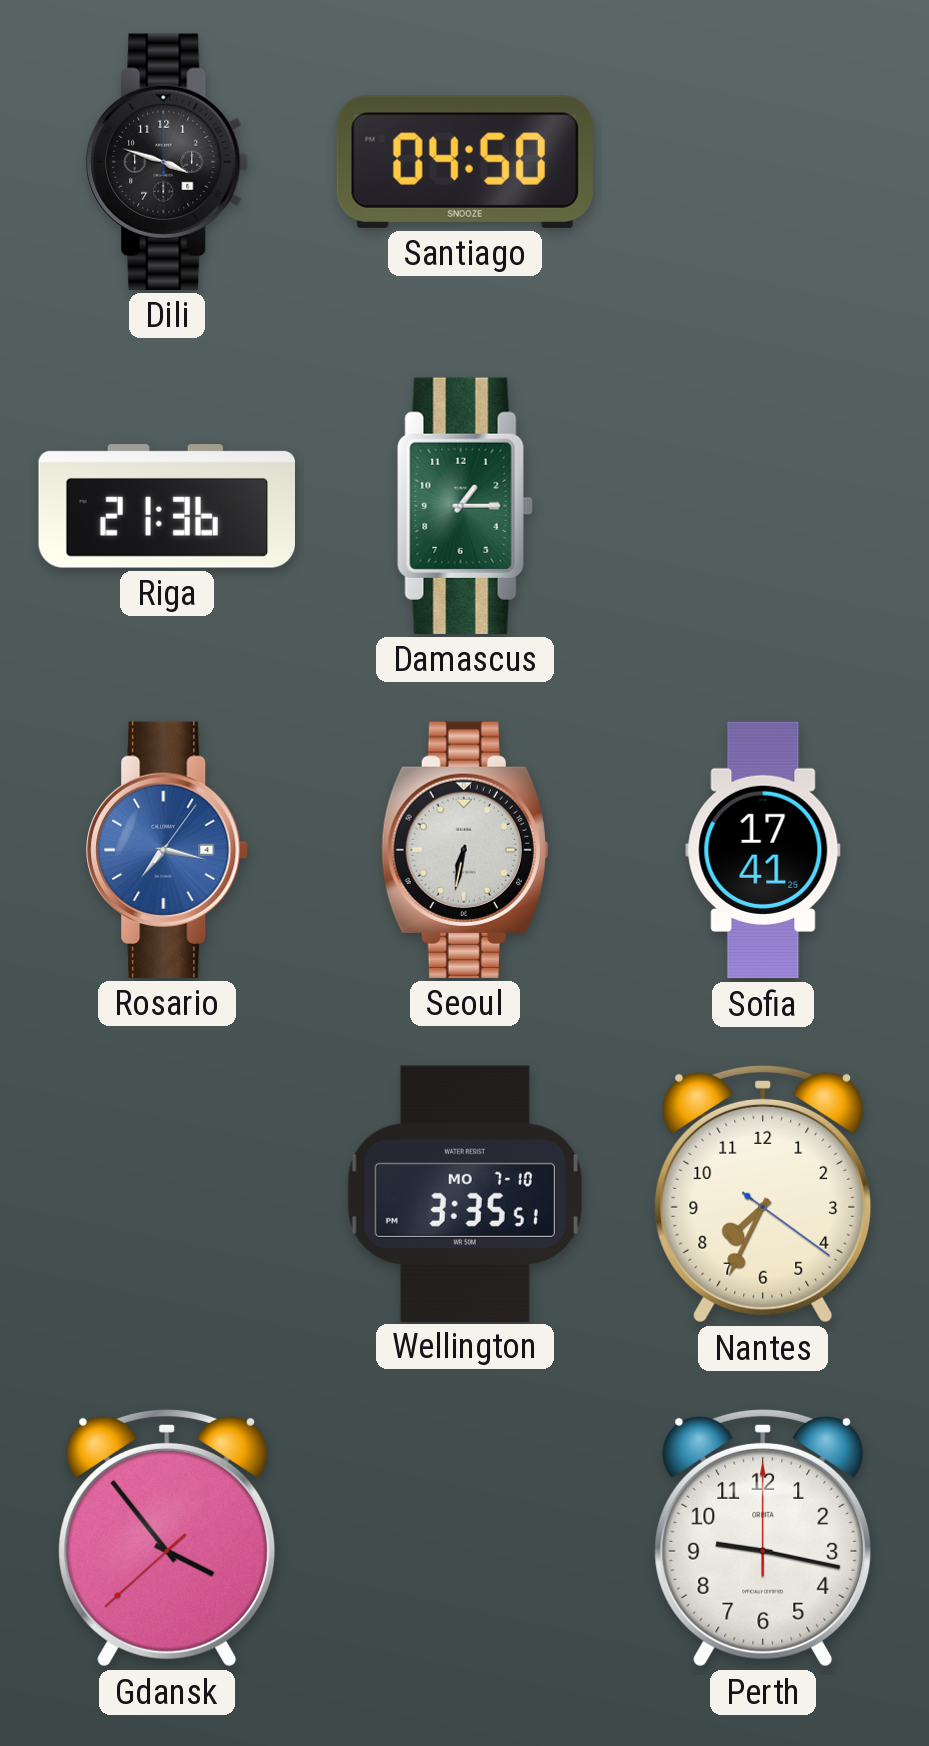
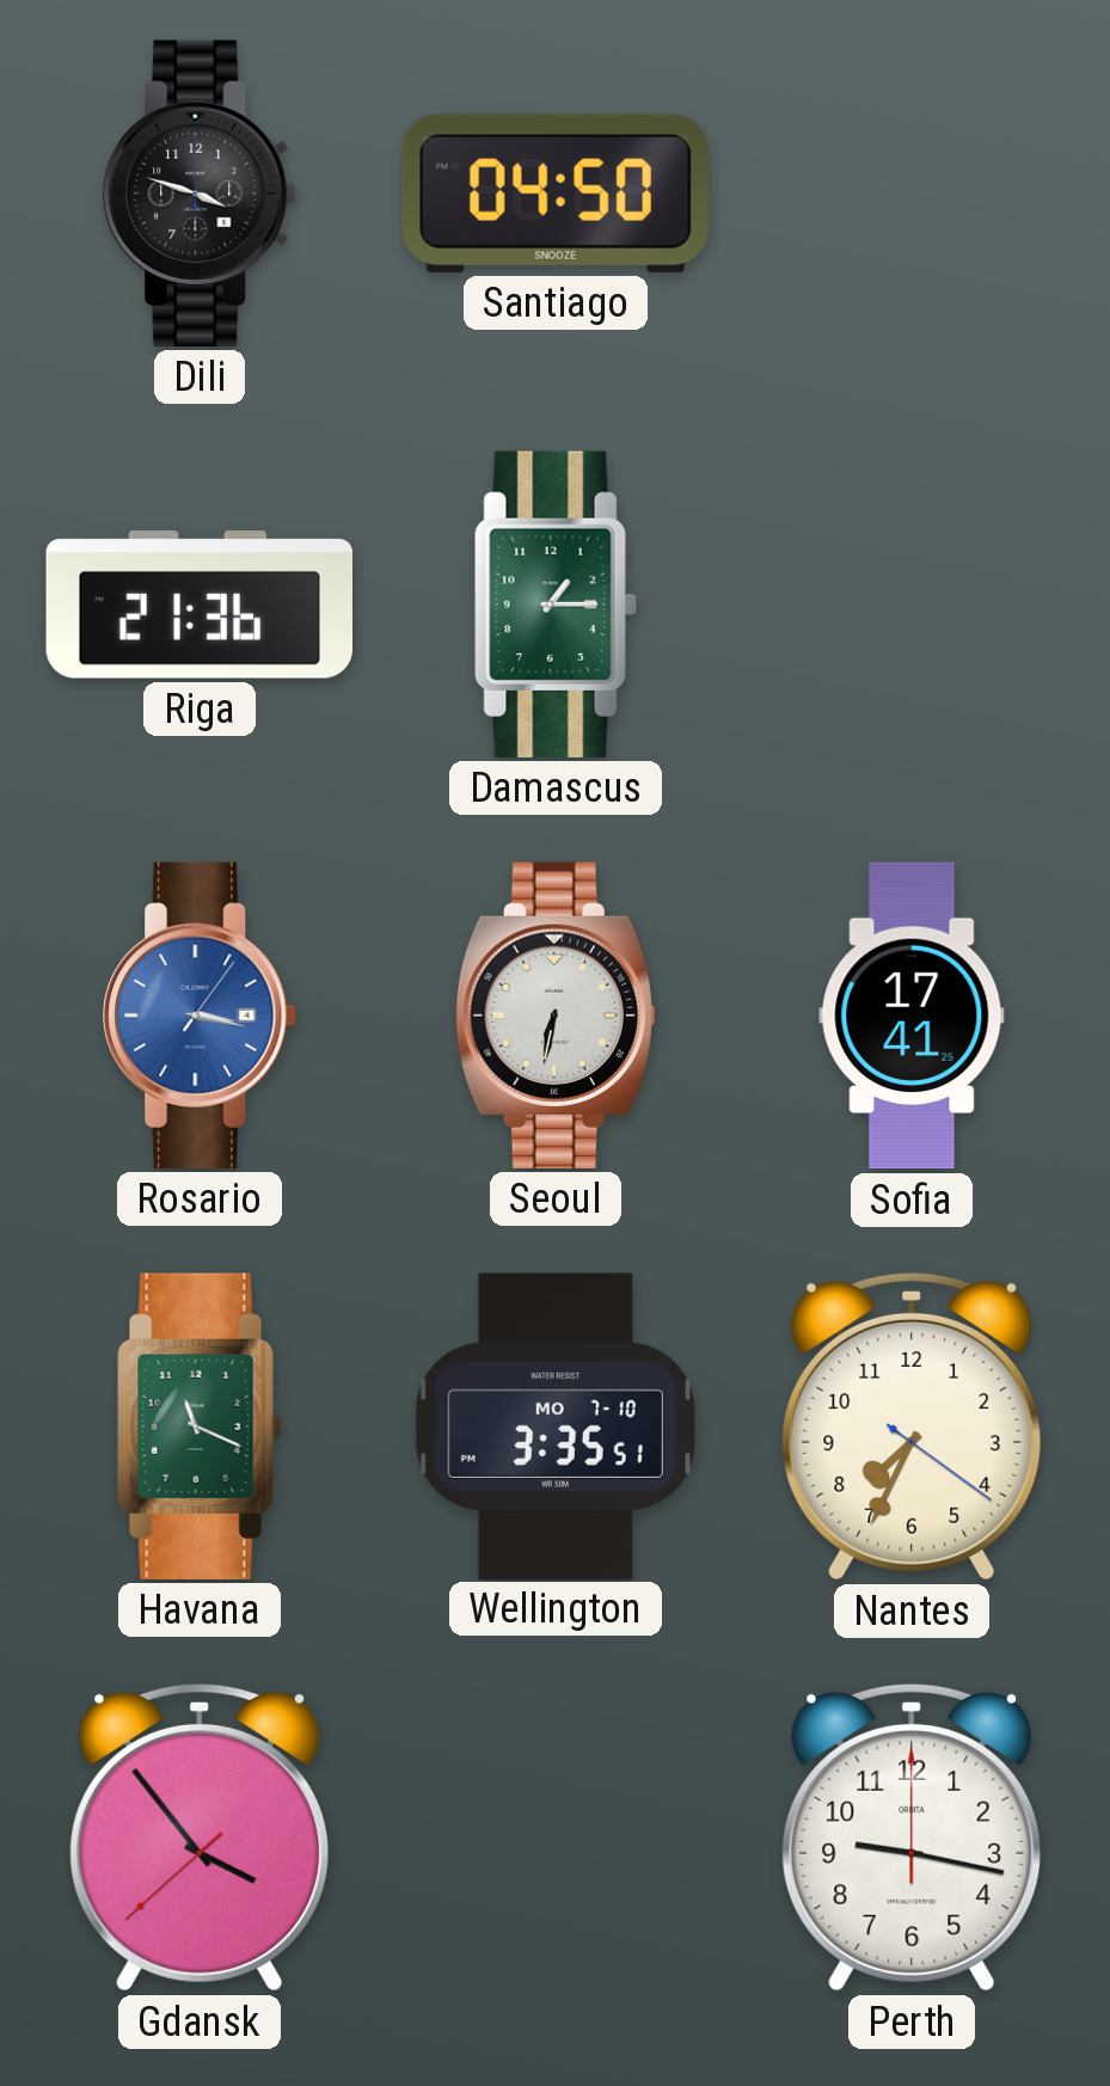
Rosario: 7:17 -> 3:17
Havana: none -> 11:19
